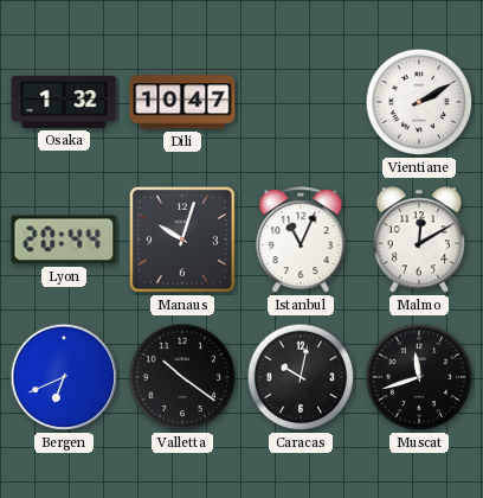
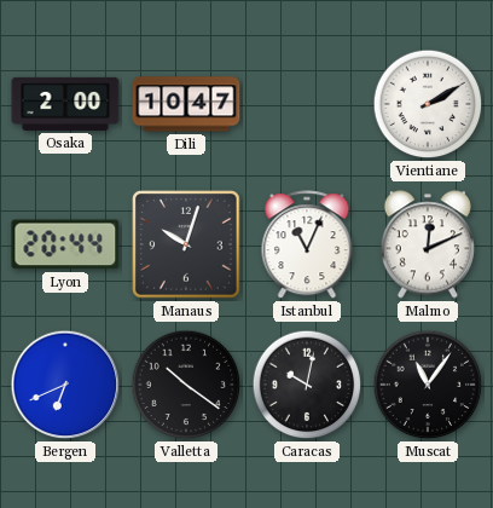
Osaka: 1:32 -> 2:00
Malmo: 12:10 -> 12:11
Muscat: 11:42 -> 11:06
